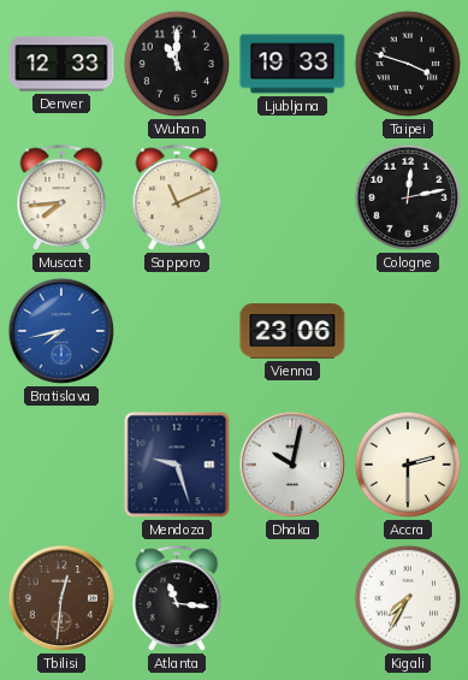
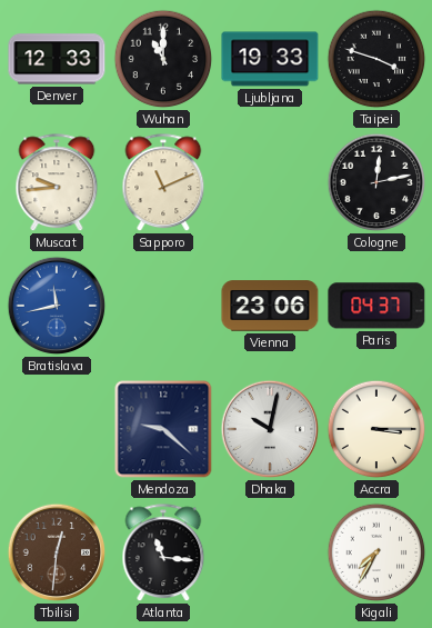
Muscat: 7:44 -> 9:44
Bratislava: 7:43 -> 11:43
Paris: none -> 04:37
Mendoza: 9:27 -> 9:22
Accra: 2:30 -> 3:15
